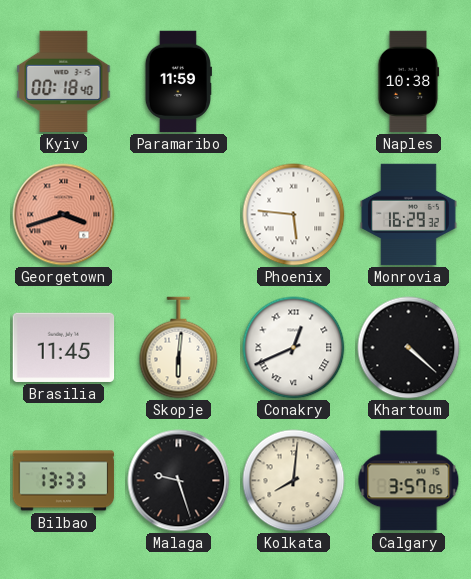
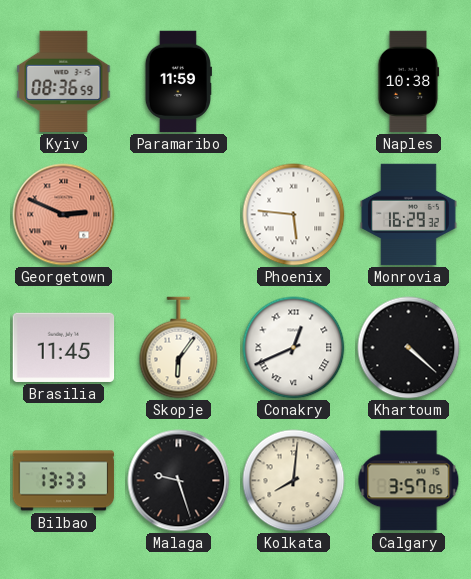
Kyiv: 00:18 -> 08:36
Georgetown: 3:42 -> 2:49
Skopje: 6:01 -> 6:06
